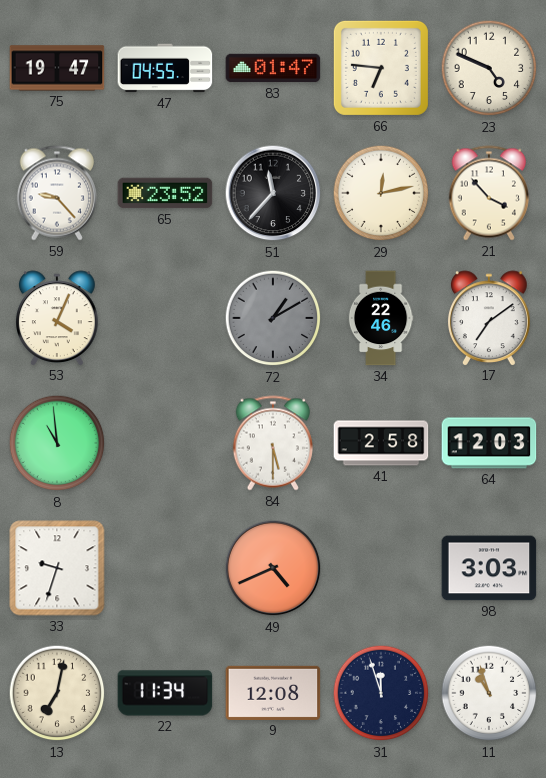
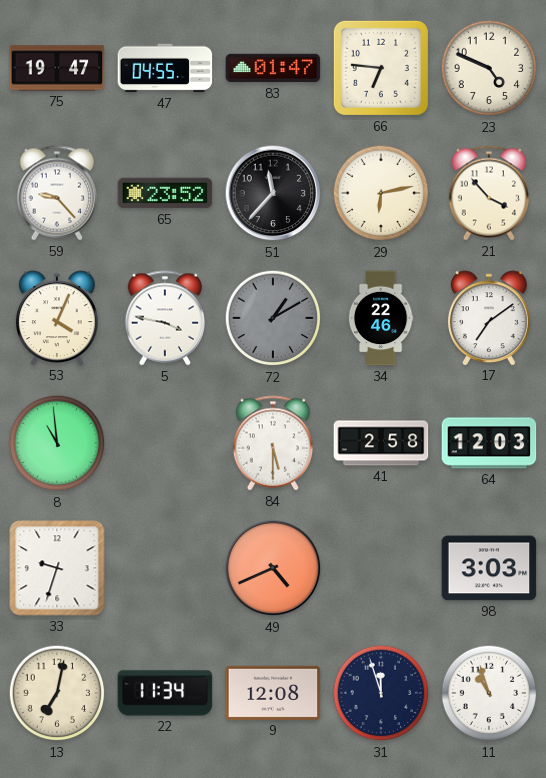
29: 12:13 -> 6:13
5: none -> 3:47
